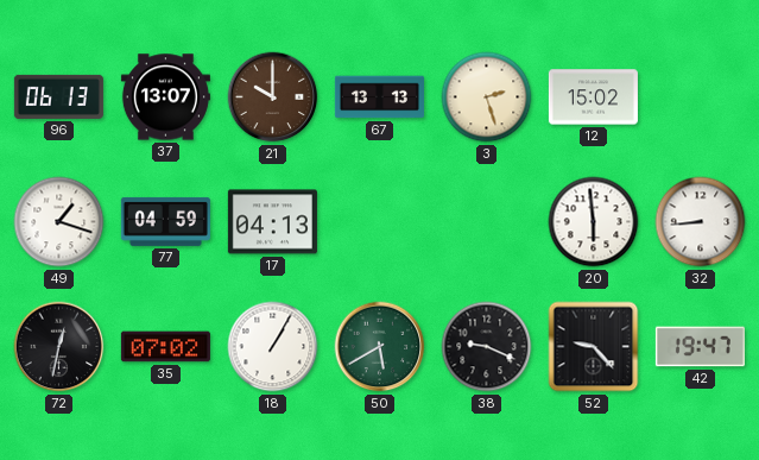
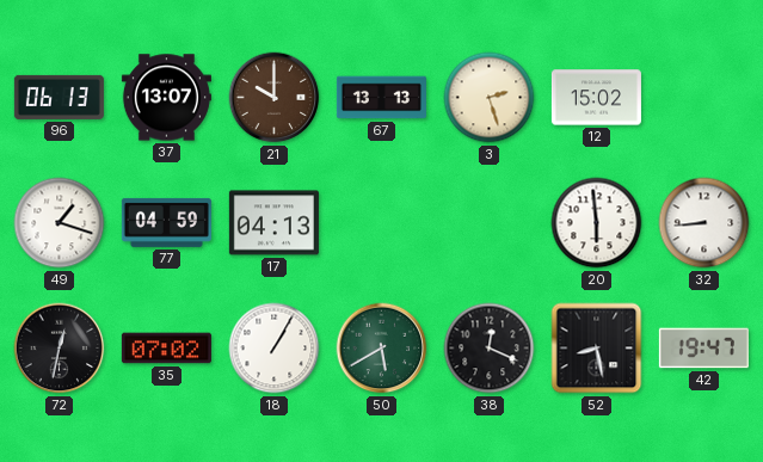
38: 9:19 -> 12:19
52: 9:23 -> 8:28
